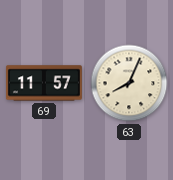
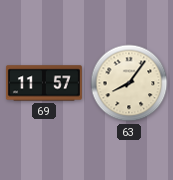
63: 8:04 -> 8:06
